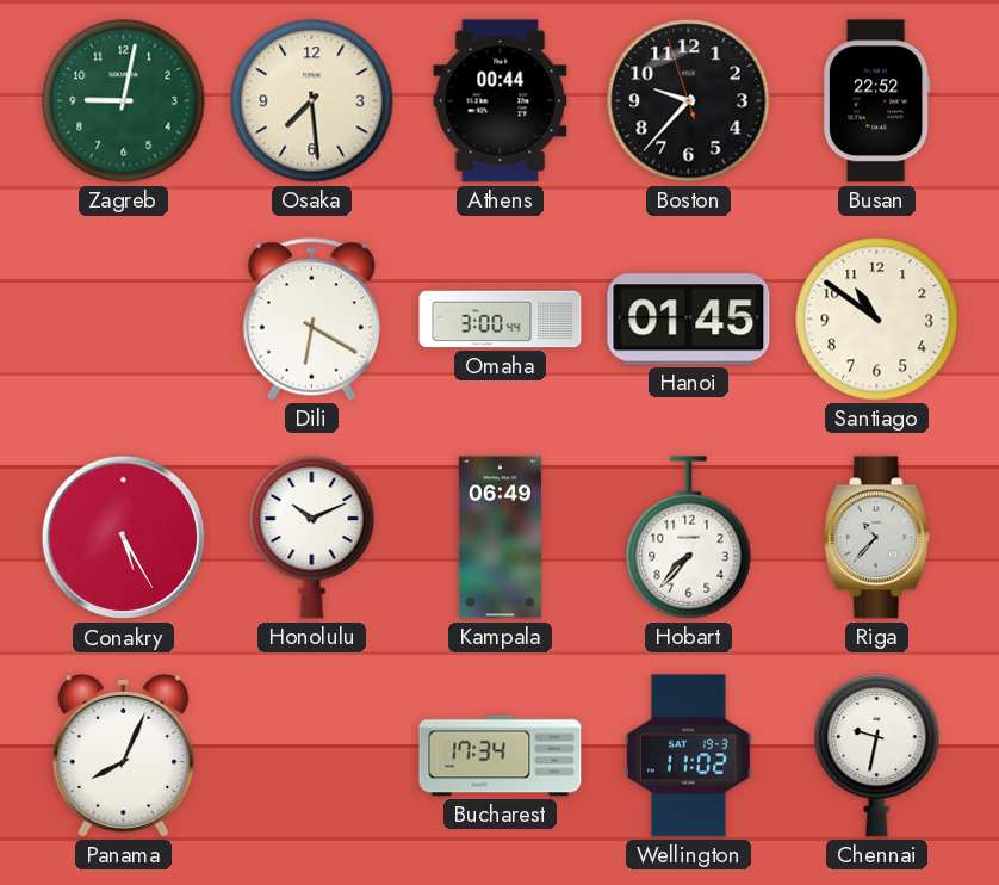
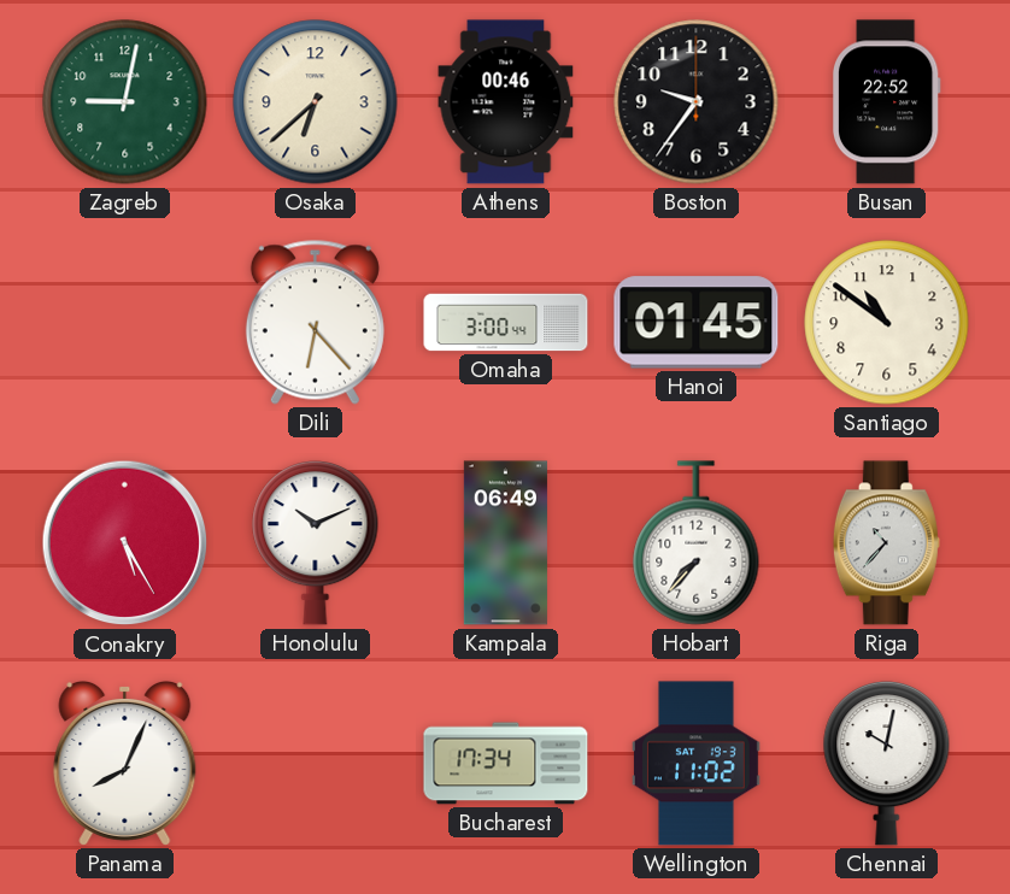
Osaka: 7:29 -> 6:38
Athens: 00:44 -> 00:46
Boston: 9:36:57 -> 9:36:00
Dili: 6:20 -> 6:23
Chennai: 9:32 -> 10:02
